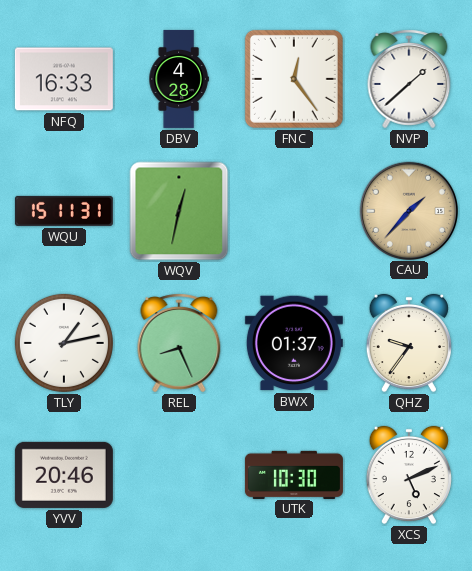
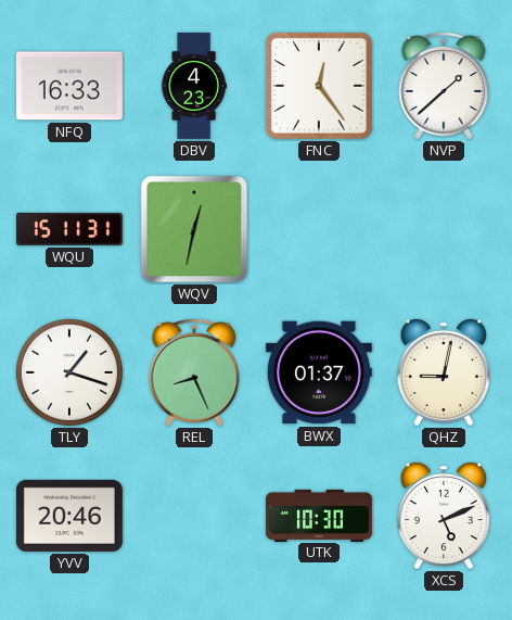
DBV: 4:28 -> 4:23
CAU: 1:37 -> none
TLY: 1:13 -> 1:18
QHZ: 9:36 -> 9:02
